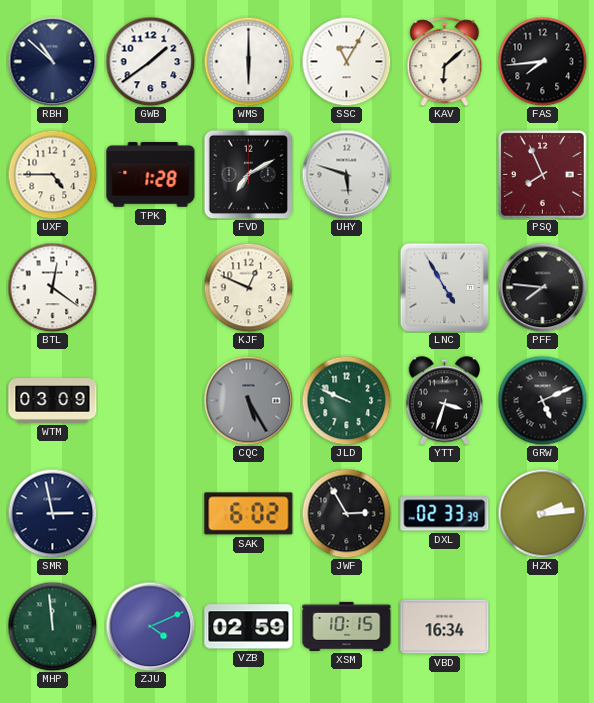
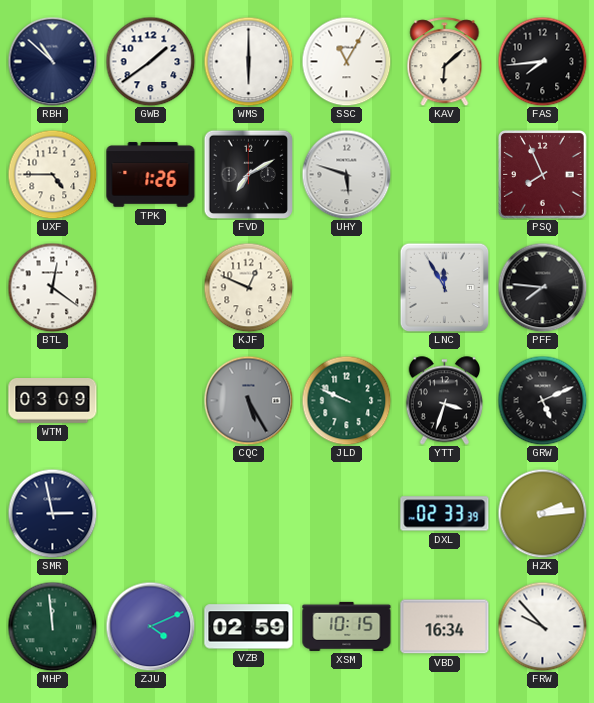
TPK: 1:28 -> 1:26
LNC: 4:55 -> 11:55
SAK: 6:02 -> none
JWF: 2:55 -> none
FRW: none -> 9:53
